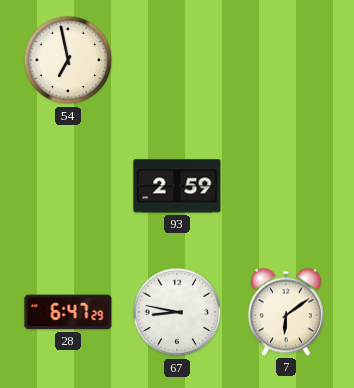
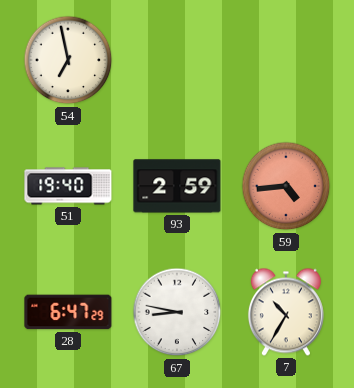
51: none -> 19:40
59: none -> 4:44
7: 6:09 -> 10:35
